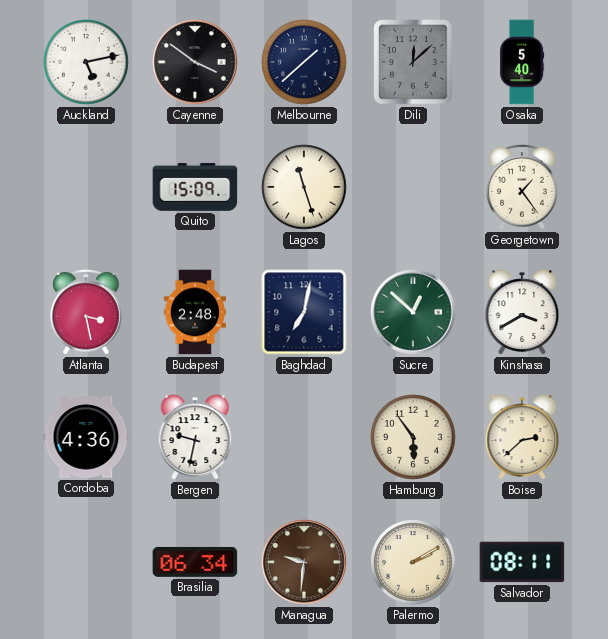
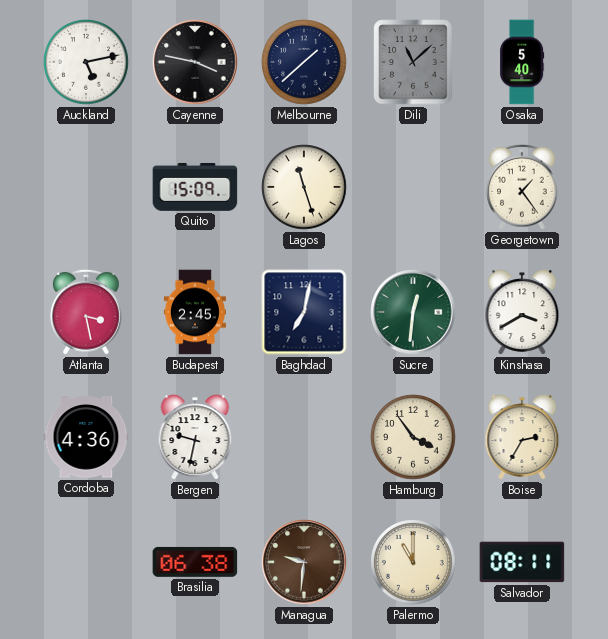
Cayenne: 3:51 -> 3:47
Dili: 12:08 -> 11:08
Budapest: 2:48 -> 2:45
Sucre: 12:52 -> 12:31
Hamburg: 5:54 -> 3:54
Boise: 2:38 -> 2:35
Brasilia: 06:34 -> 06:38
Palermo: 2:10 -> 11:00
